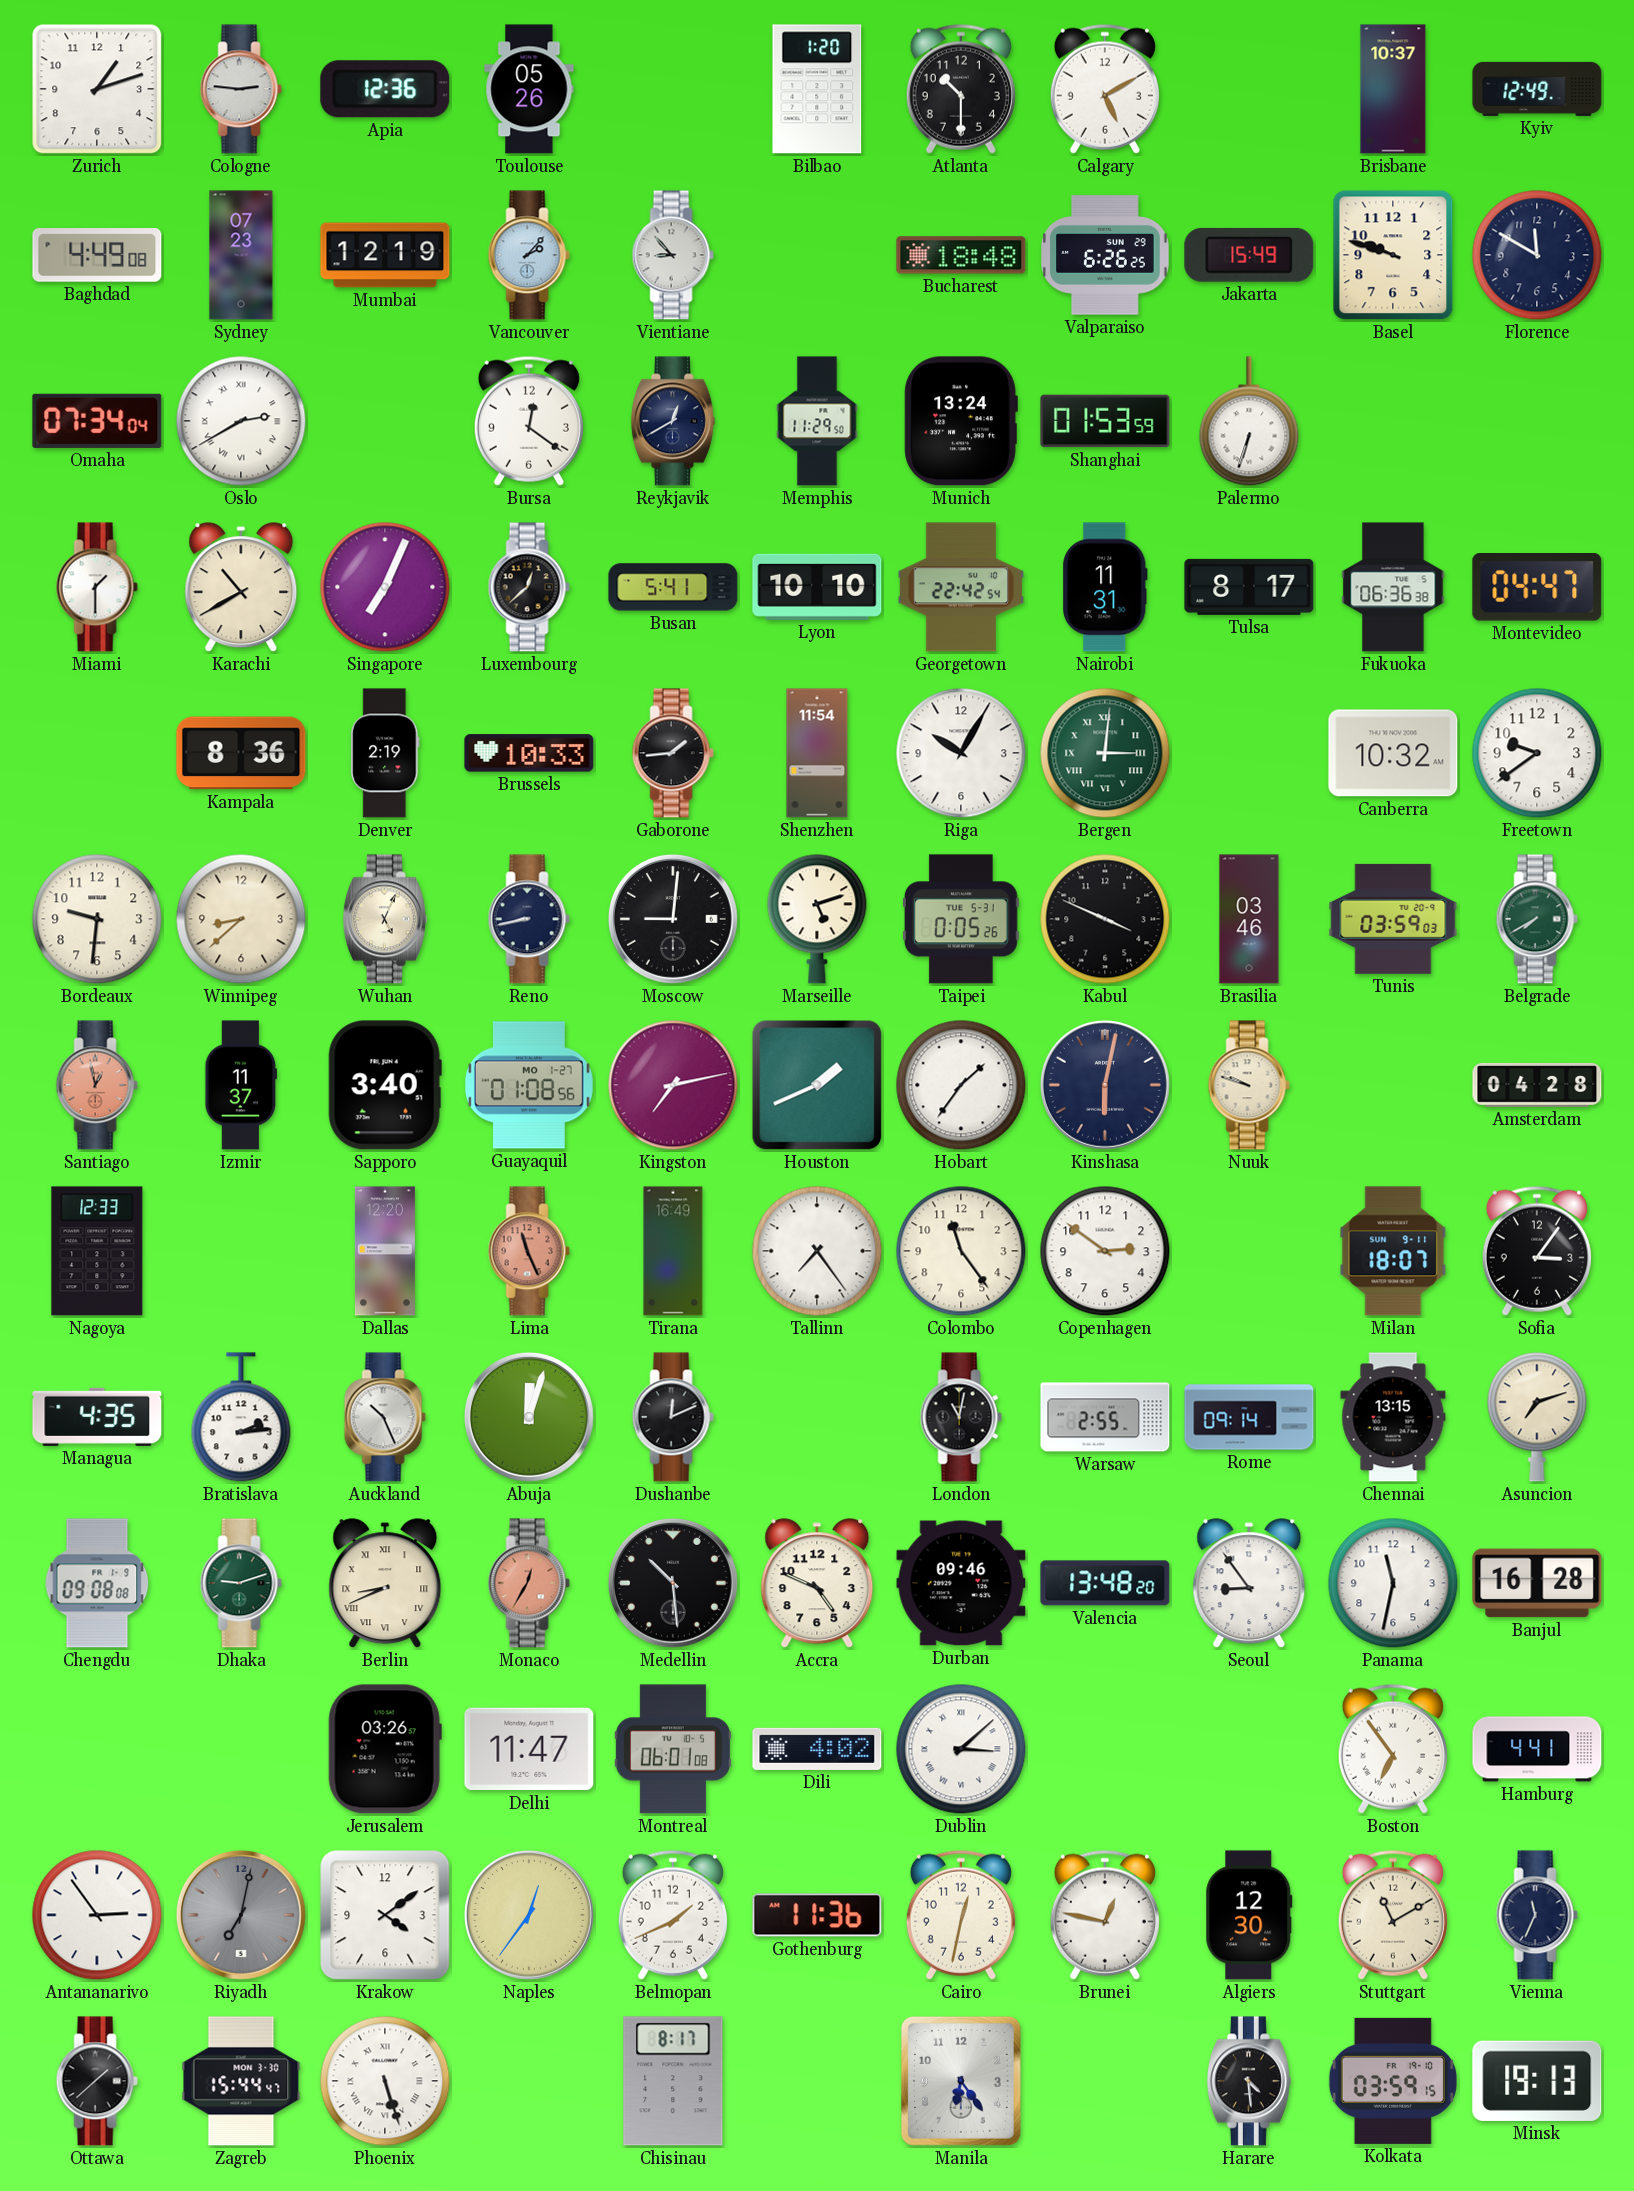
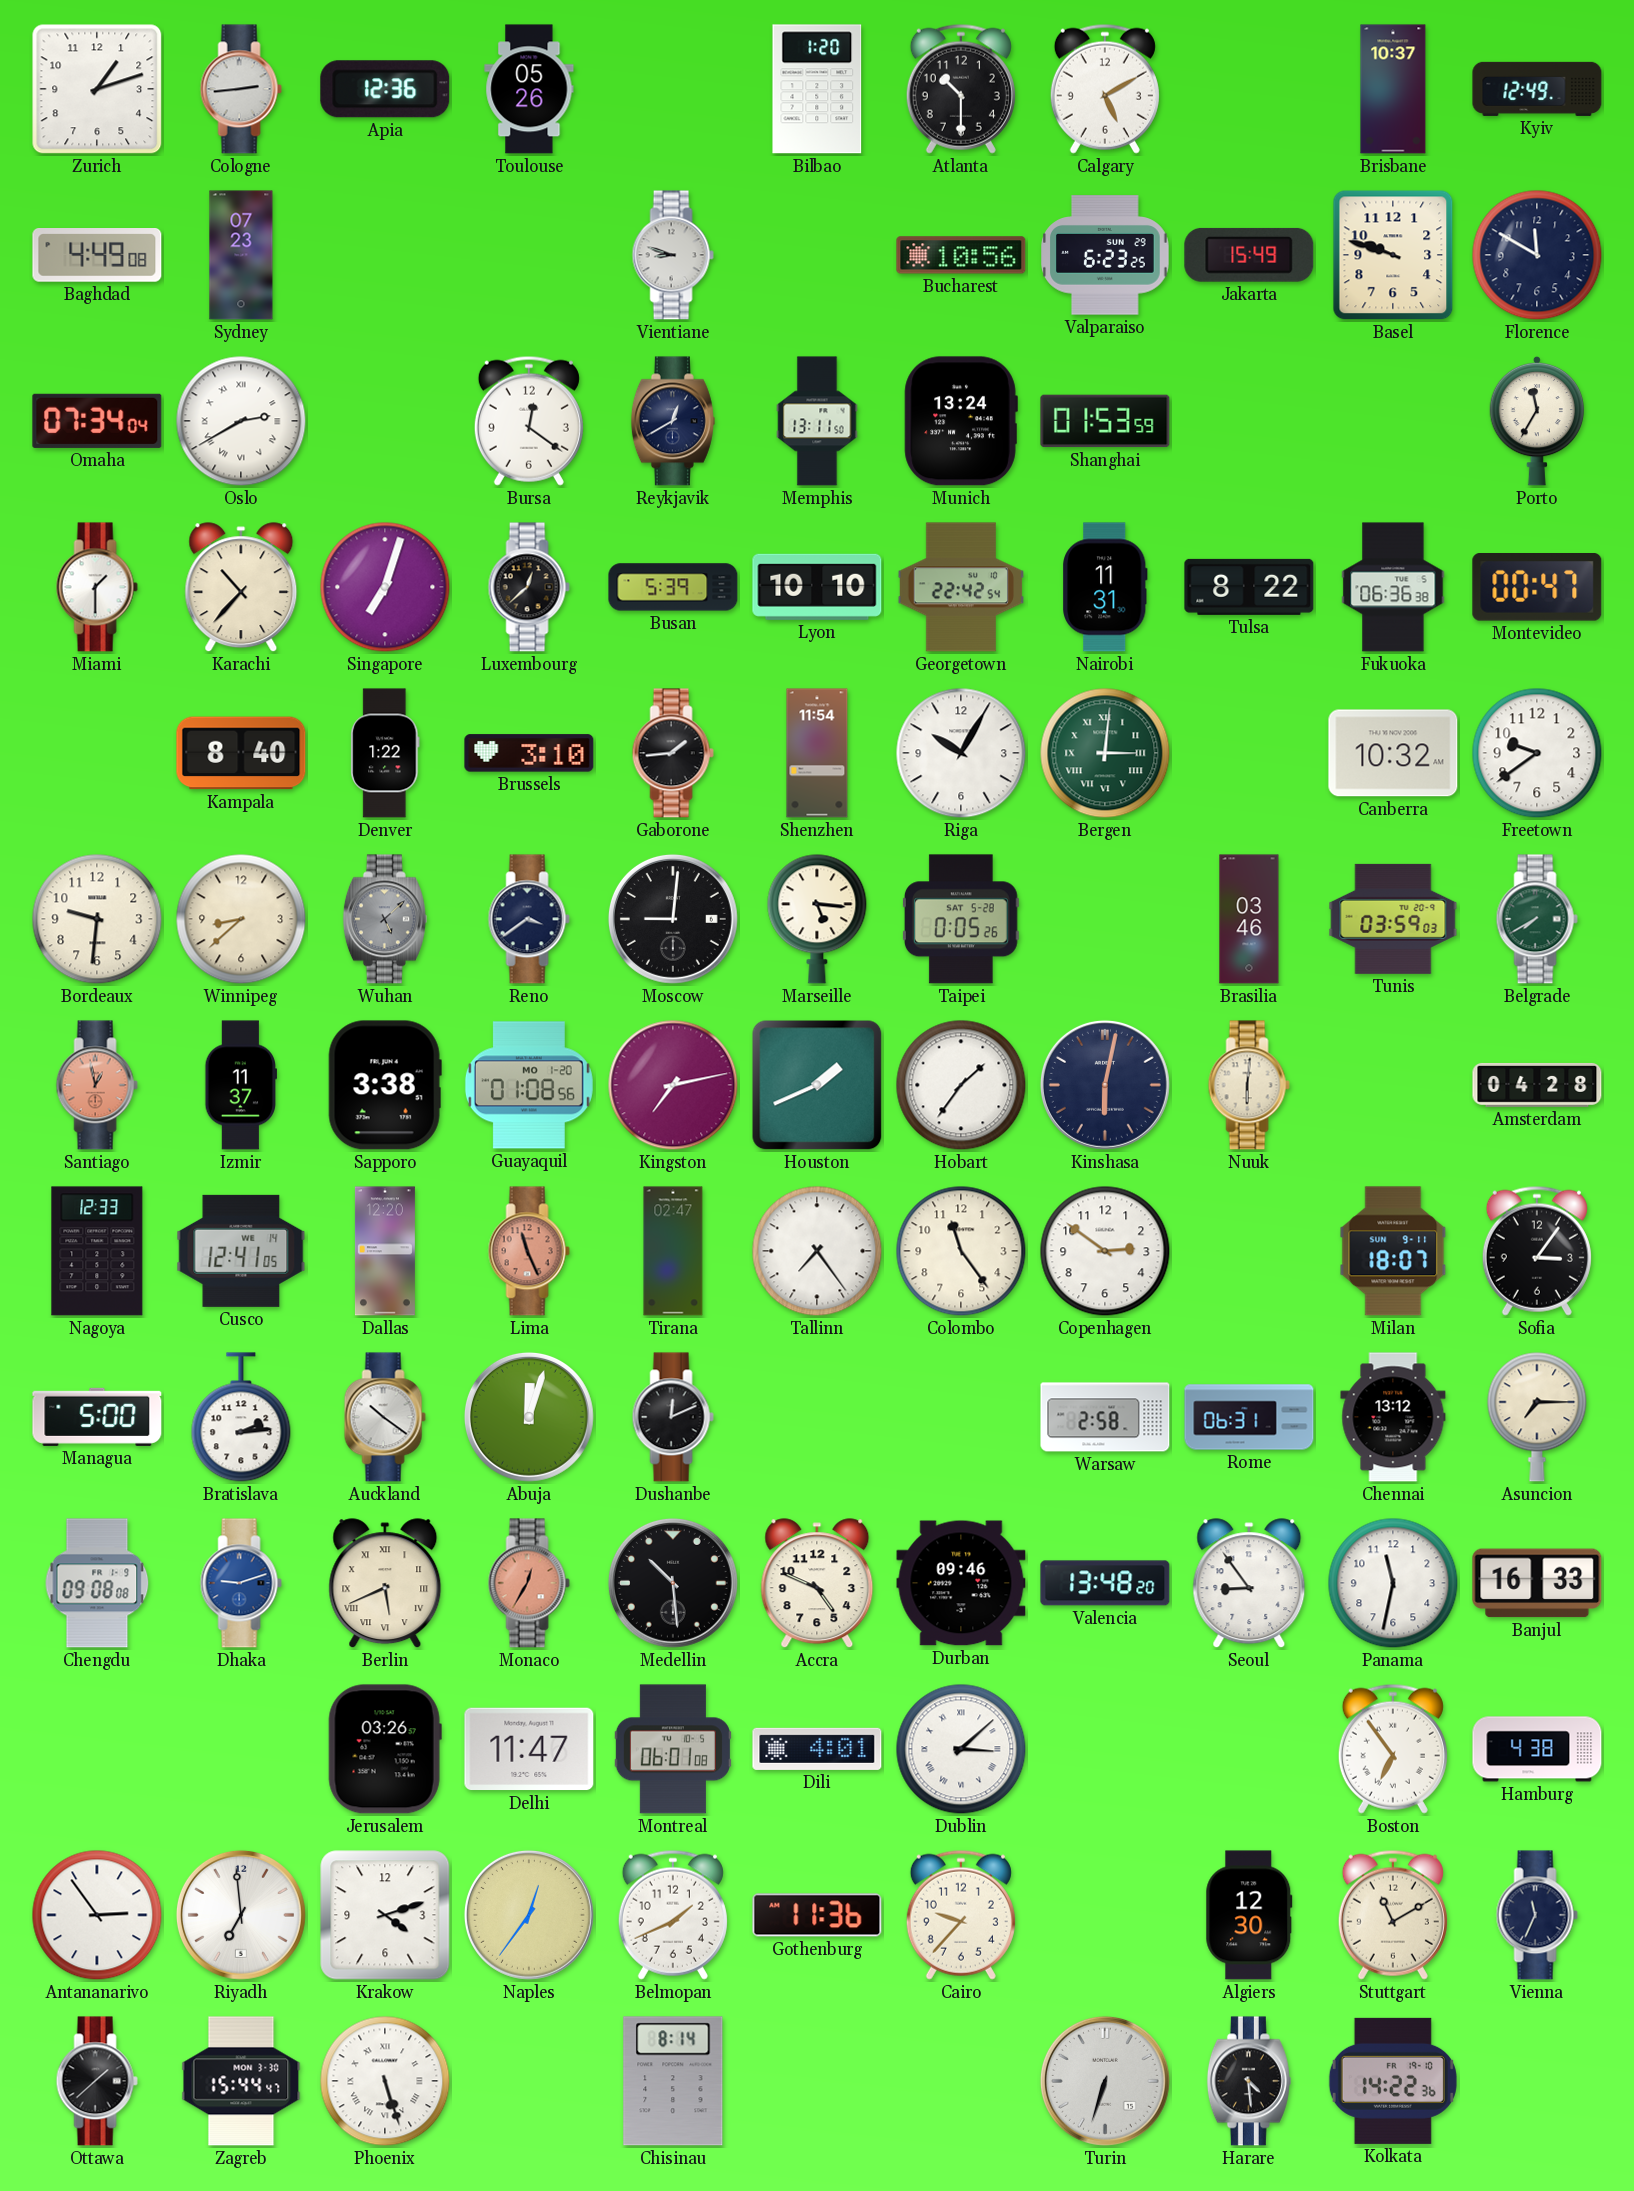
Cologne: 2:46 -> 2:44
Mumbai: 12:19 -> none
Vancouver: 2:07 -> none
Vientiane: 8:53 -> 8:48
Bucharest: 18:48 -> 10:56
Valparaiso: 6:26 -> 6:23
Memphis: 11:29 -> 13:11
Palermo: 6:33 -> none
Porto: none -> 11:35
Karachi: 10:40 -> 10:37
Singapore: 7:04 -> 7:03
Busan: 5:41 -> 5:39
Tulsa: 8:17 -> 8:22
Montevideo: 04:47 -> 00:47
Kampala: 8:36 -> 8:40
Denver: 2:19 -> 1:22
Brussels: 10:33 -> 3:10
Wuhan: 5:04 -> 5:08
Wuhan dial: cream -> grey
Reno: 8:43 -> 3:39
Marseille: 5:12 -> 5:16
Taipei date: TUE 5-31 -> SAT 5-28
Kabul: 3:49 -> none
Sapporo: 3:40 -> 3:38
Guayaquil date: MO 1-27 -> MO 1-20
Nuuk: 9:48 -> 6:01
Cusco: none -> 12:41
Tirana: 16:49 -> 02:47
Managua: 4:35 -> 5:00
Auckland: 10:26 -> 10:21
London: 11:02 -> none
Warsaw: 2:55 -> 2:58
Rome: 09:14 -> 06:31
Chennai: 13:15 -> 13:12
Asuncion: 7:12 -> 7:15
Dhaka dial: green -> blue
Berlin: 8:41 -> 5:41
Banjul: 16:28 -> 16:33
Dili: 4:02 -> 4:01
Hamburg: 4:41 -> 4:38
Riyadh: 7:02 -> 6:59
Riyadh dial: grey -> white
Krakow: 4:09 -> 4:12
Cairo: 12:32 -> 9:37
Brunei: 12:47 -> none
Chisinau: 8:17 -> 8:14
Manila: 6:24 -> none
Turin: none -> 6:33
Kolkata: 03:59 -> 14:22
Minsk: 19:13 -> none
